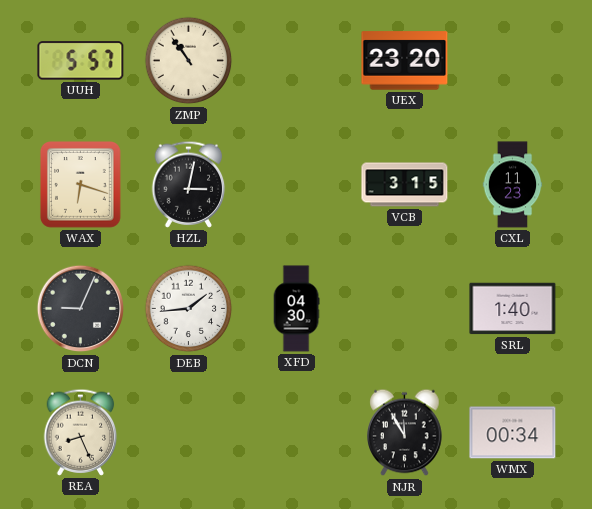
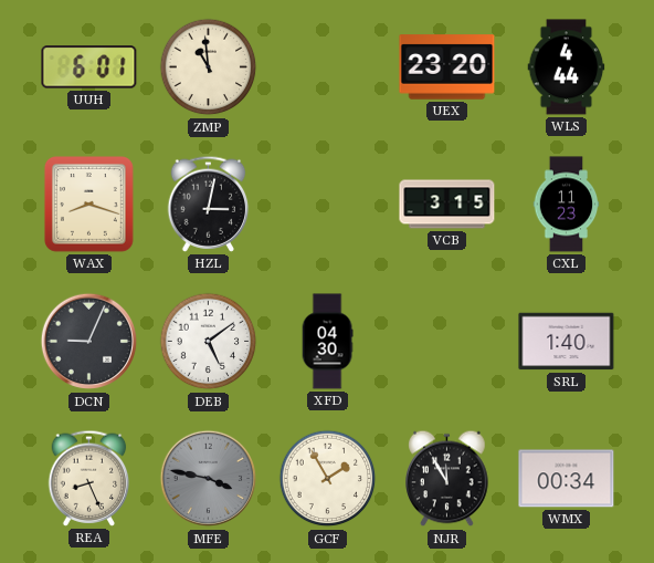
UUH: 5:57 -> 6:01
ZMP: 10:54 -> 10:59
WLS: none -> 4:44
WAX: 6:18 -> 8:18
DEB: 1:44 -> 5:09
MFE: none -> 3:47
GCF: none -> 1:55
